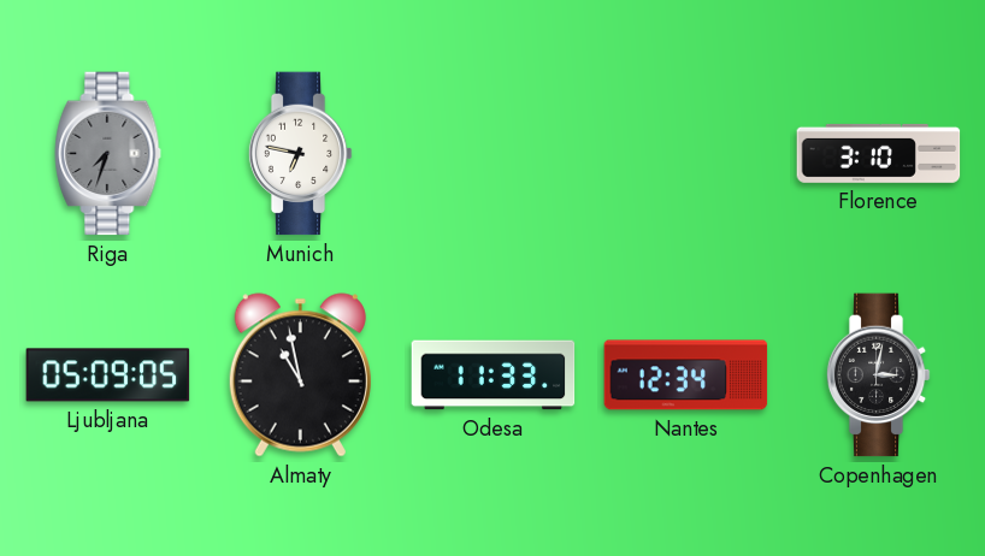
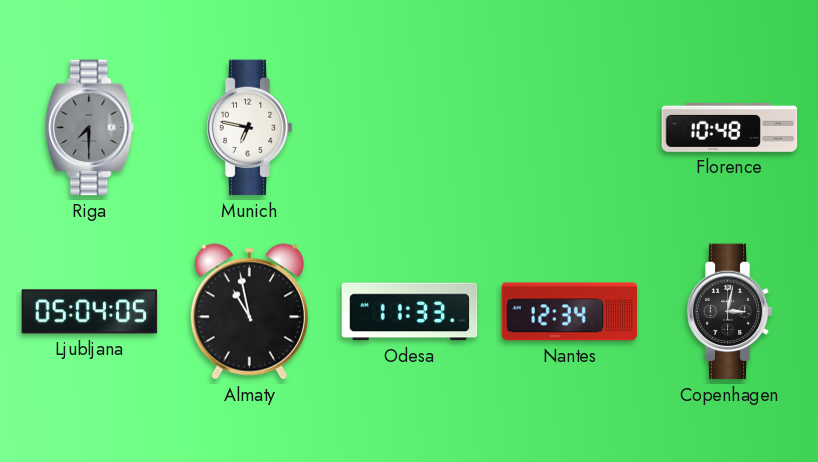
Riga: 7:33 -> 7:30
Florence: 3:10 -> 10:48
Ljubljana: 05:09 -> 05:04
